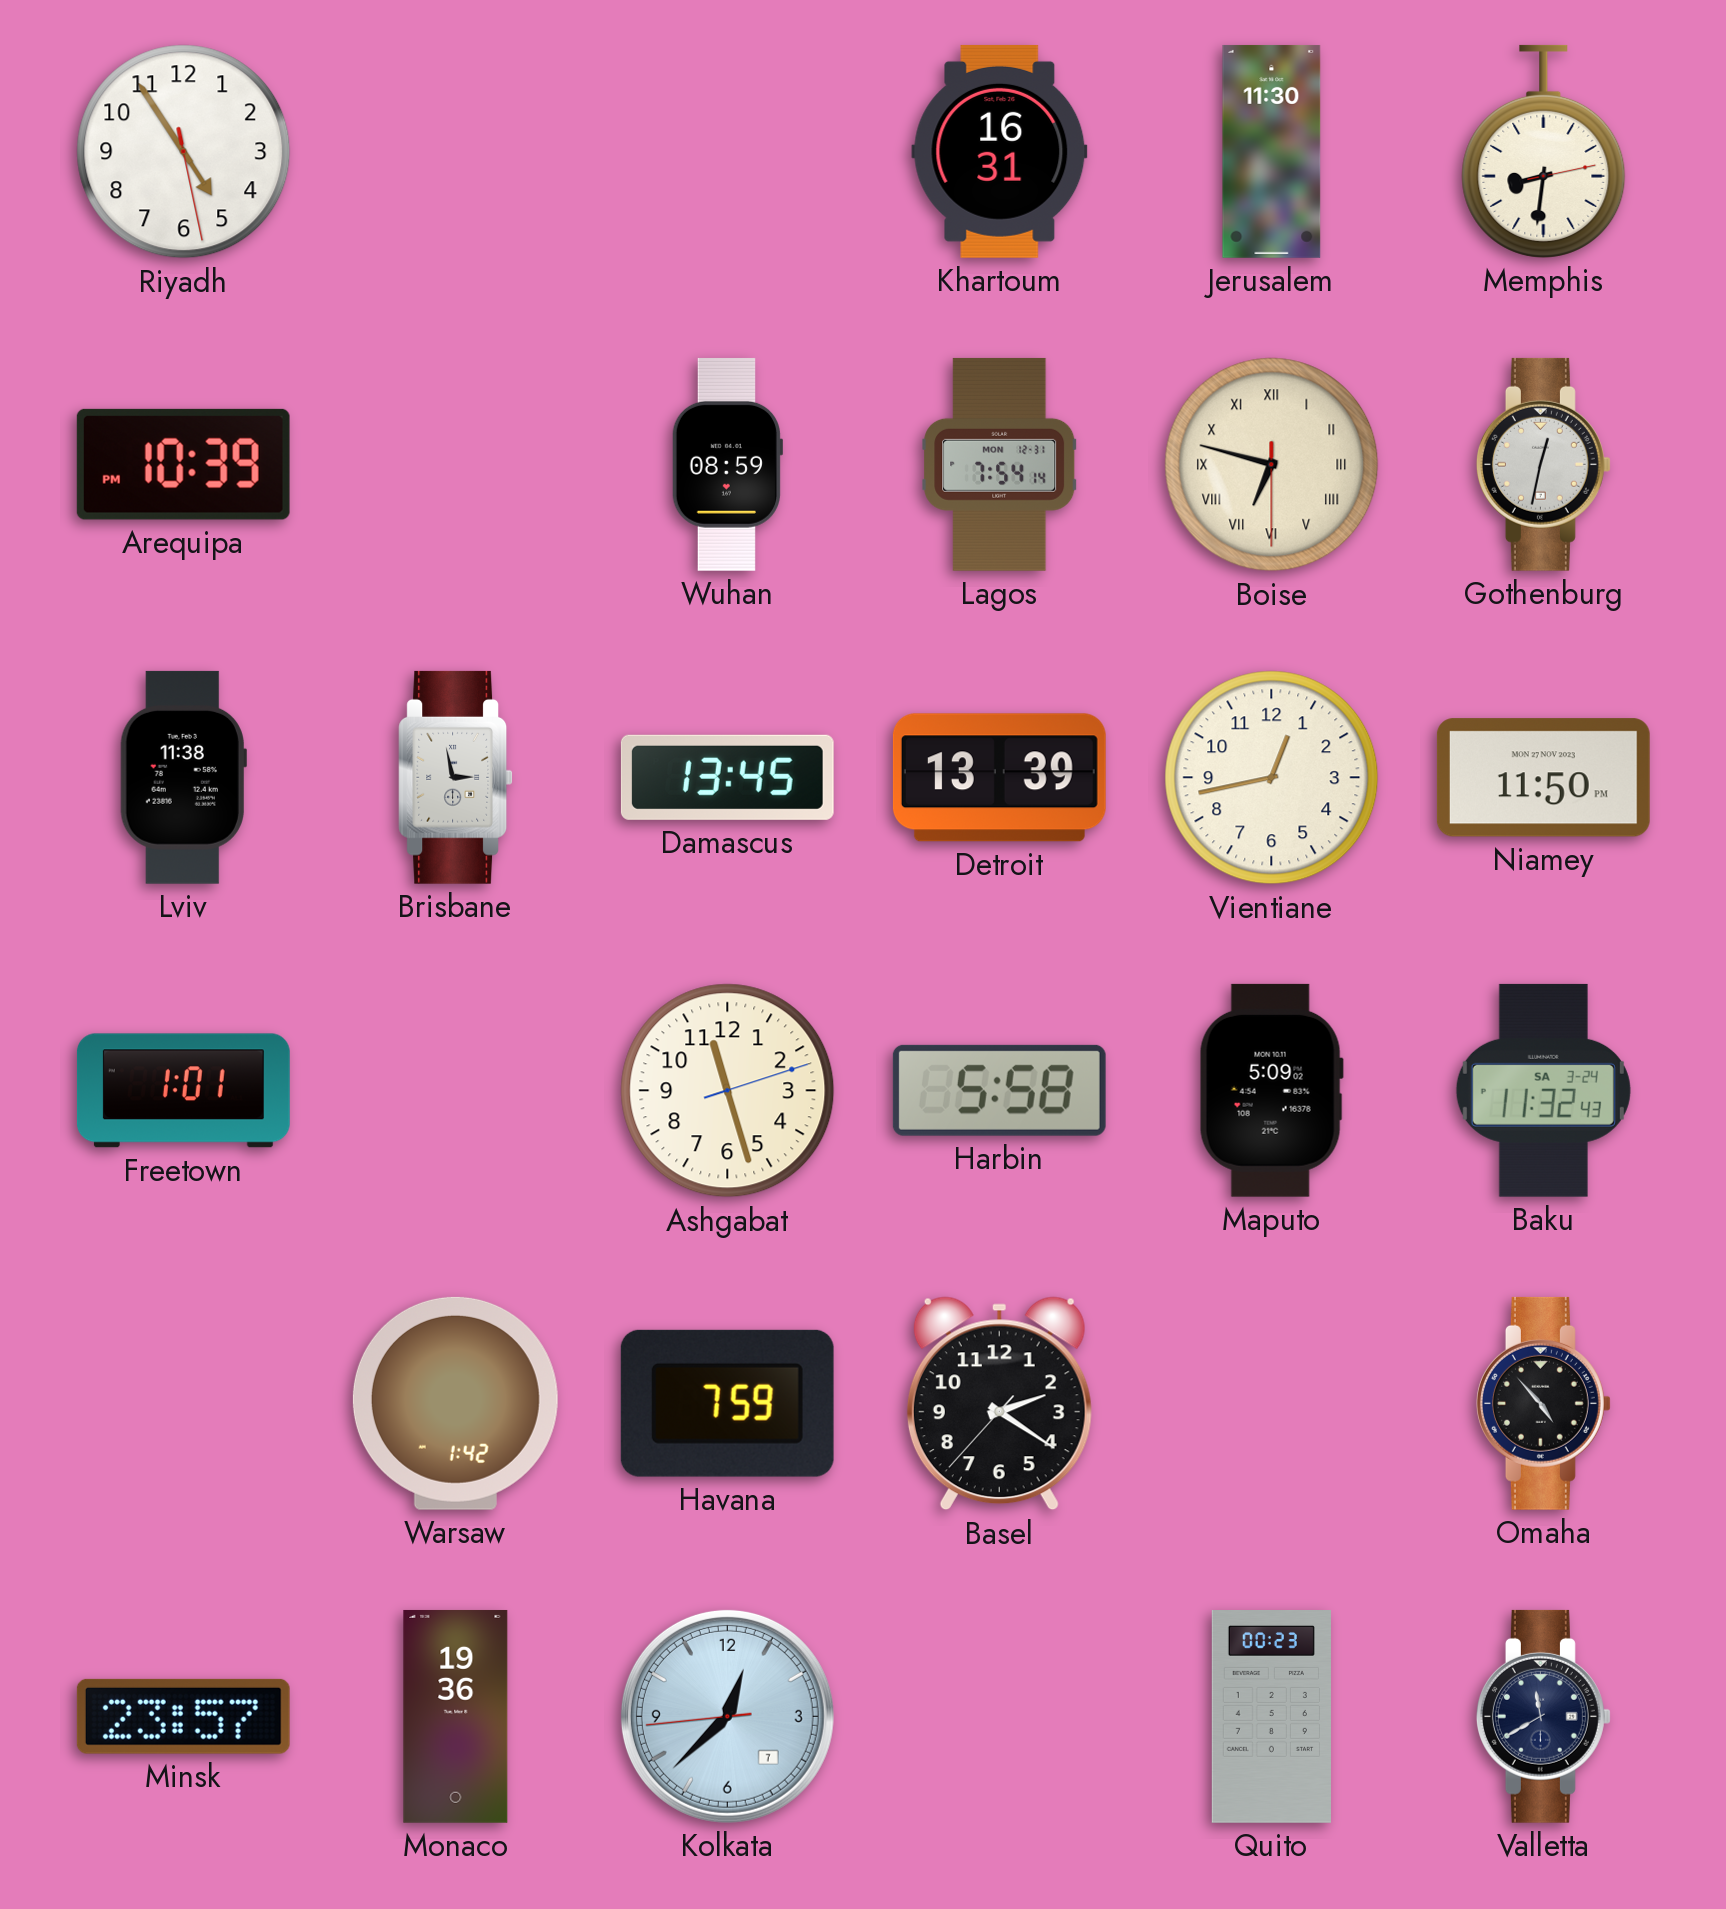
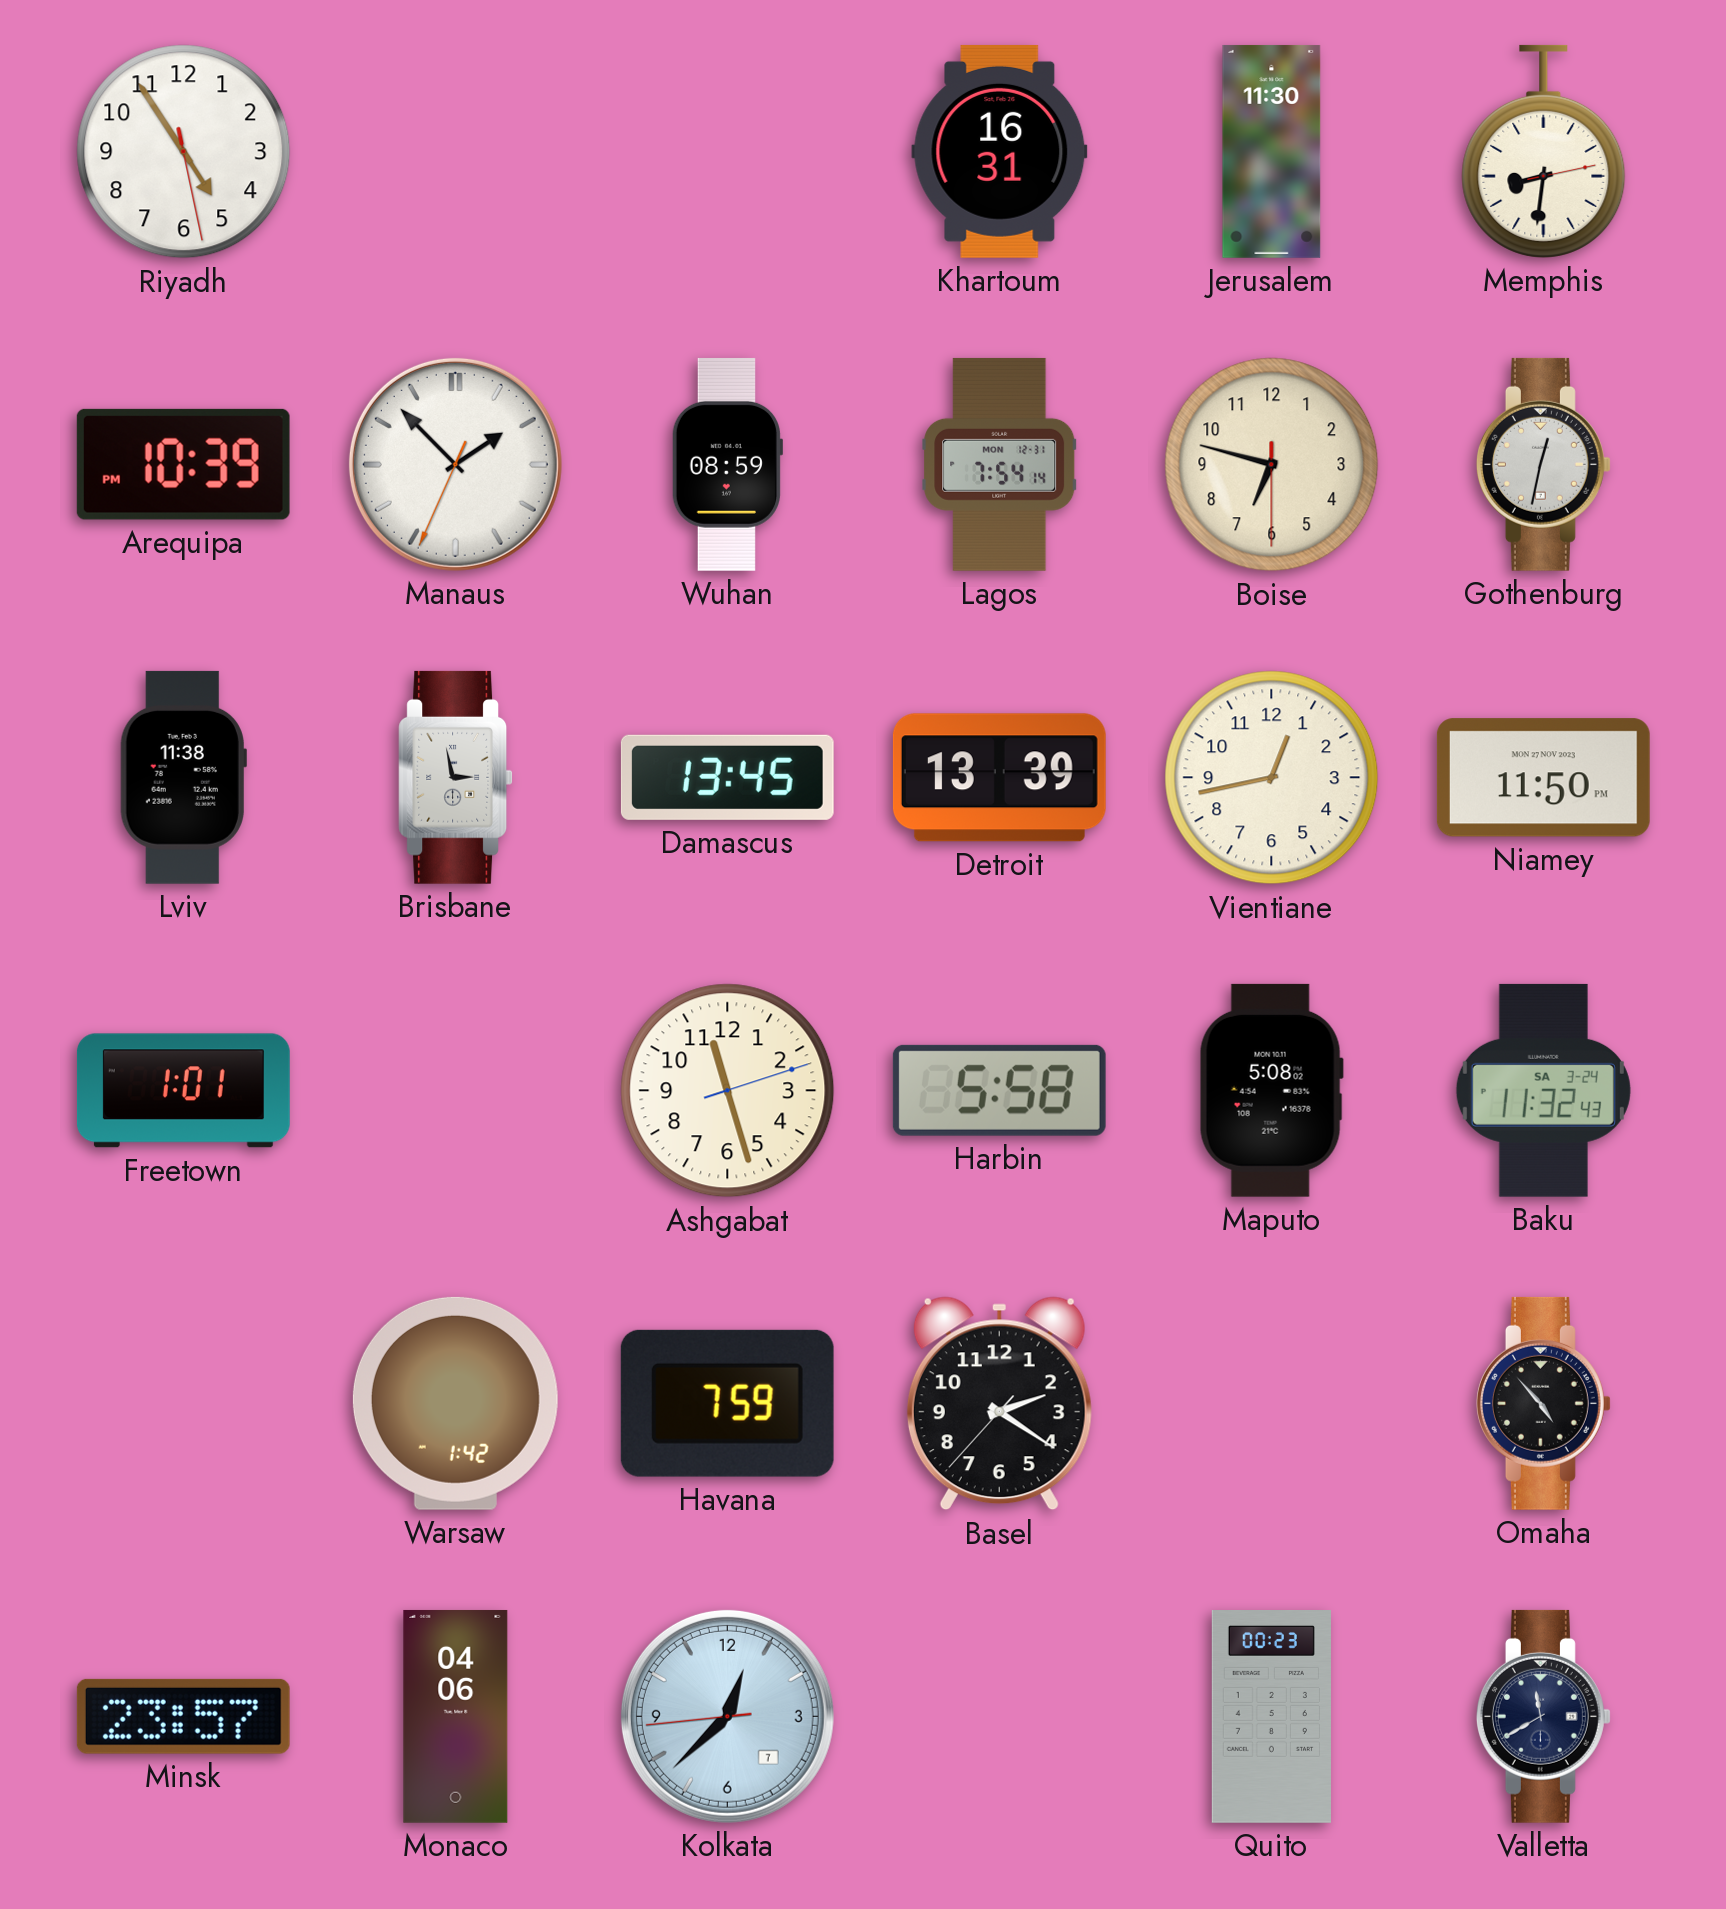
Manaus: none -> 1:52
Boise numerals: Roman -> Arabic
Maputo: 5:09 -> 5:08
Monaco: 19:36 -> 04:06
